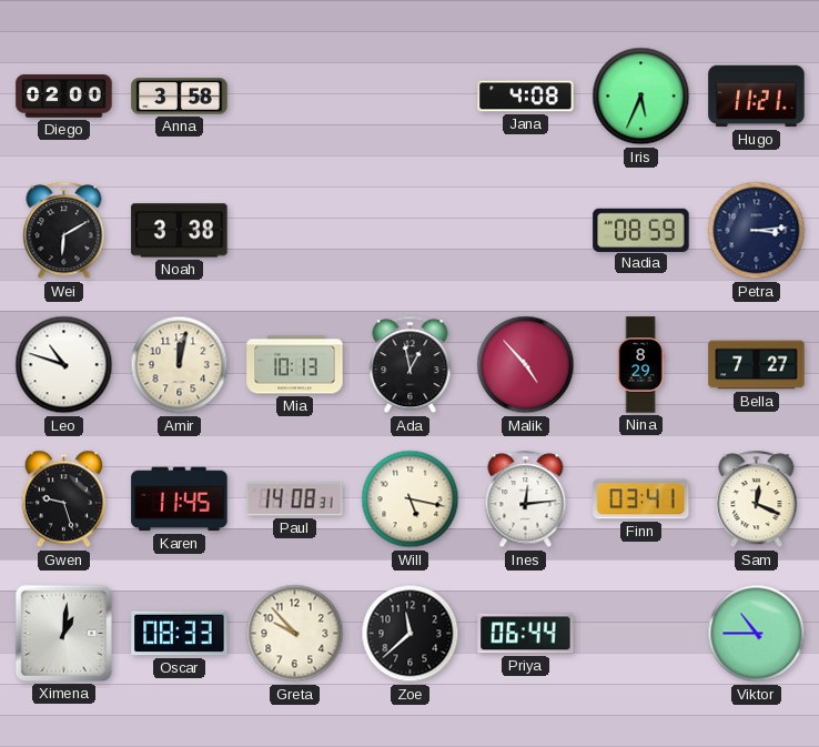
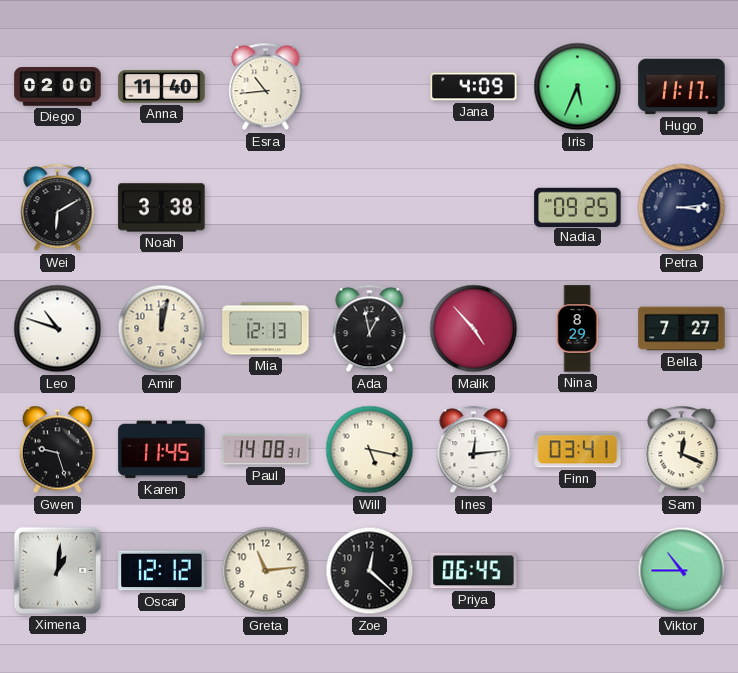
Anna: 3:58 -> 11:40
Esra: none -> 10:44
Jana: 4:08 -> 4:09
Hugo: 11:21 -> 11:17
Nadia: 08:59 -> 09:25
Mia: 10:13 -> 12:13
Oscar: 08:33 -> 12:12
Greta: 9:53 -> 11:14
Zoe: 11:38 -> 12:22
Priya: 06:44 -> 06:45
